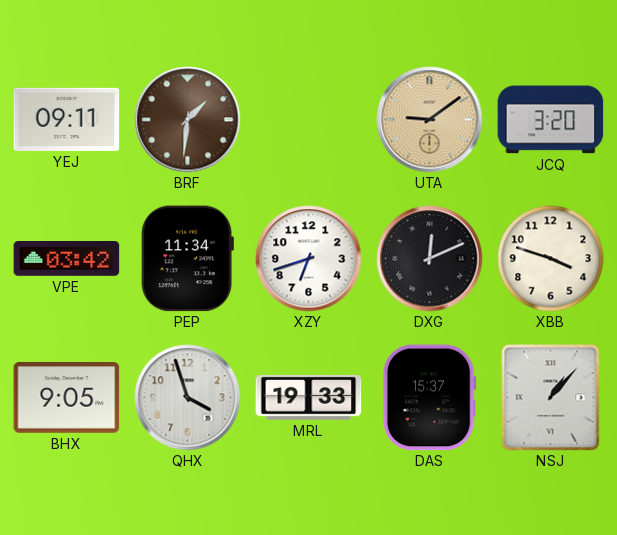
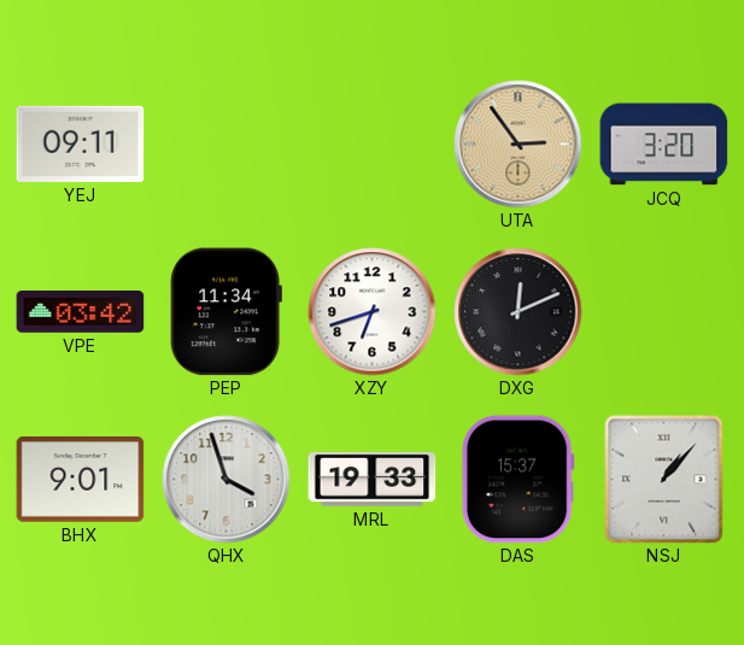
BRF: 1:31 -> none
UTA: 9:09 -> 2:54
XBB: 3:48 -> none
BHX: 9:05 -> 9:01
